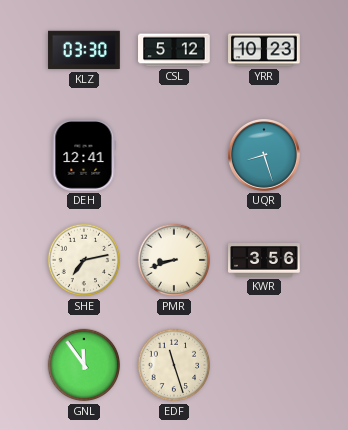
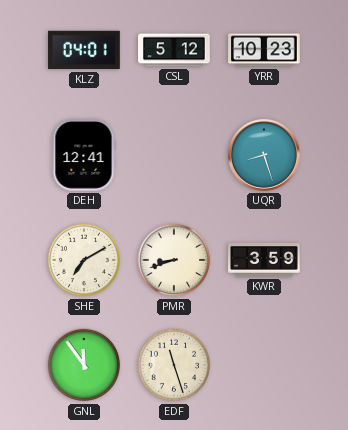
KLZ: 03:30 -> 04:01
SHE: 7:13 -> 7:10
KWR: 3:56 -> 3:59
